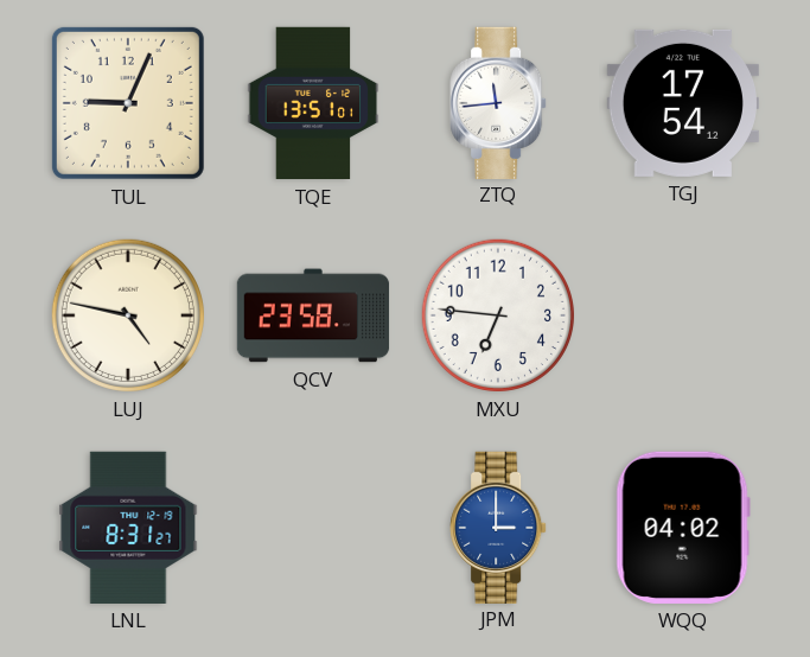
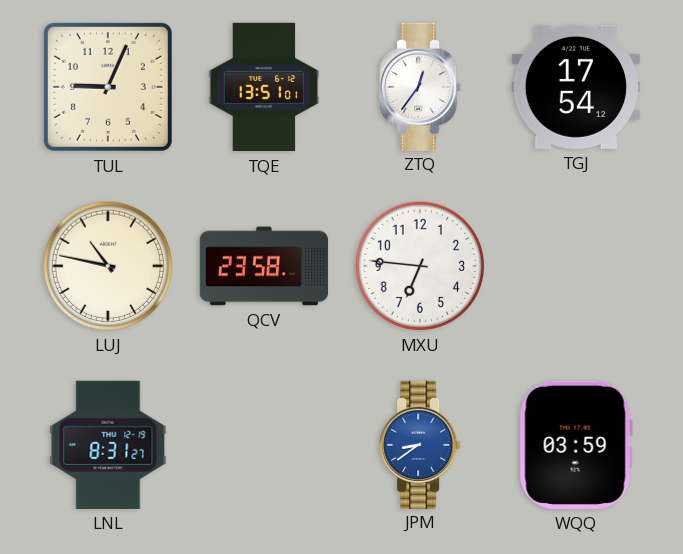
ZTQ: 11:44 -> 12:36
LUJ: 4:47 -> 10:47
JPM: 3:00 -> 8:39
WQQ: 04:02 -> 03:59
